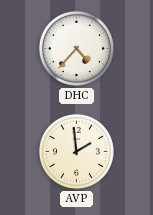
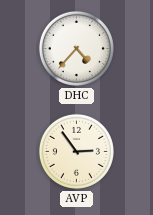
AVP: 1:59 -> 2:54
